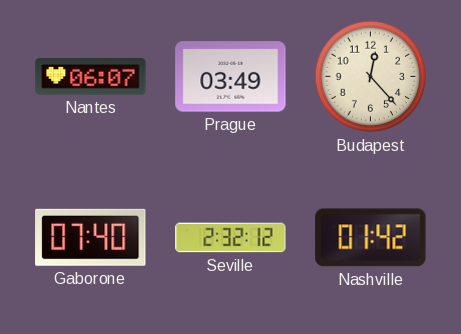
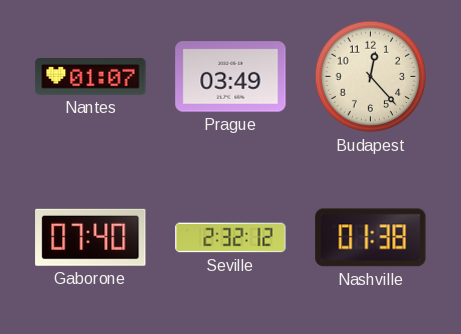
Nantes: 06:07 -> 01:07
Nashville: 01:42 -> 01:38
